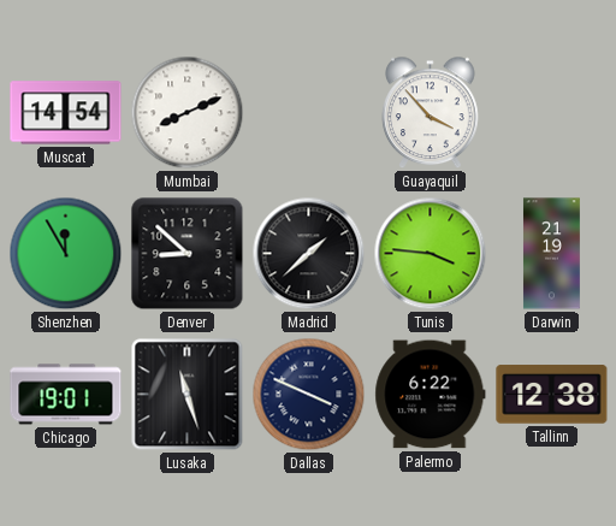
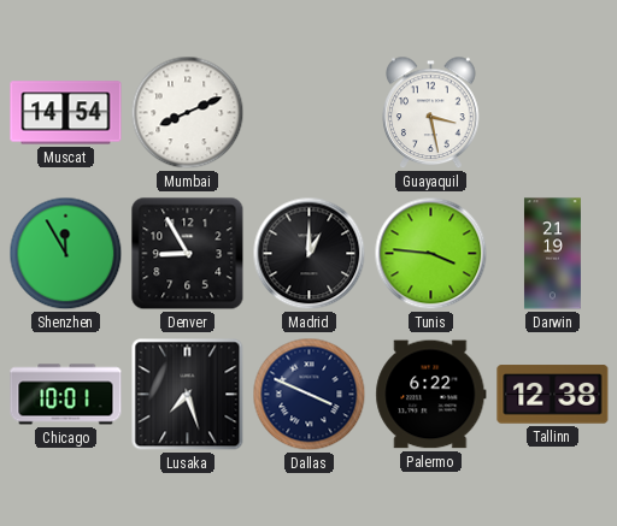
Guayaquil: 3:53 -> 3:28
Denver: 8:52 -> 8:55
Madrid: 1:38 -> 1:00
Chicago: 19:01 -> 10:01
Lusaka: 11:27 -> 7:27
